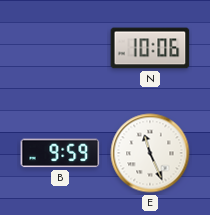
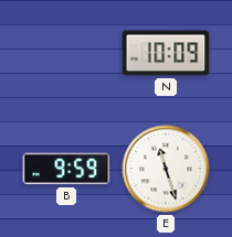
N: 10:06 -> 10:09
E: 11:26 -> 11:27
